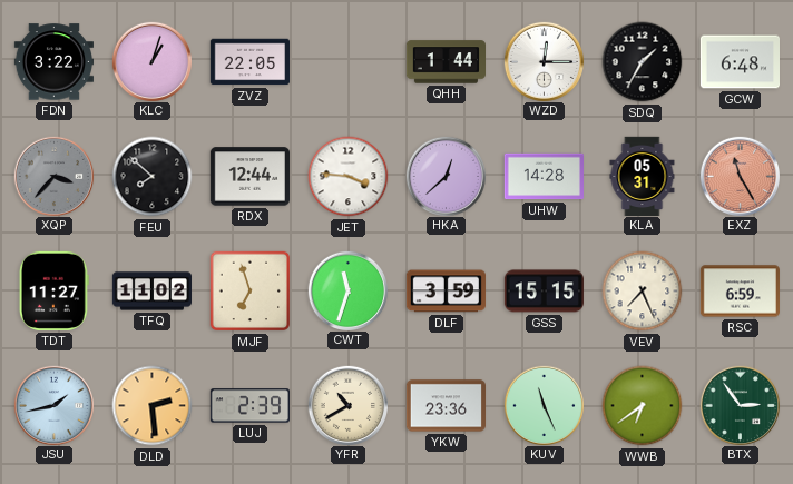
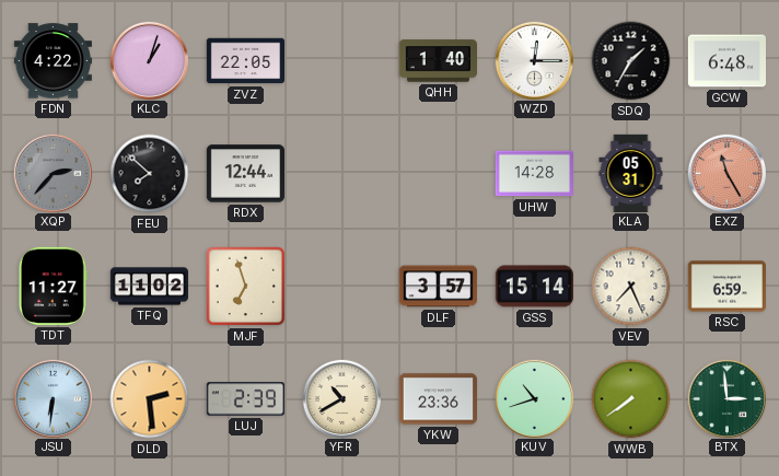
FDN: 3:22 -> 4:22
QHH: 1:44 -> 1:40
XQP: 3:37 -> 2:37
JET: 3:46 -> none
HKA: 12:38 -> none
CWT: 11:33 -> none
DLF: 3:59 -> 3:57
GSS: 15:15 -> 15:14
JSU: 1:43 -> 6:31
KUV: 11:26 -> 10:42
WWB: 6:39 -> 7:39
BTX: 2:54 -> 2:59
